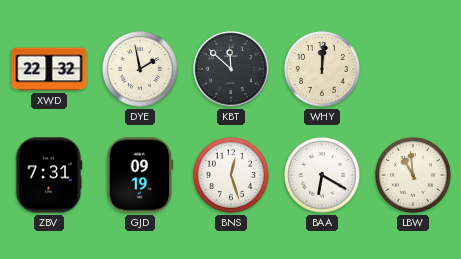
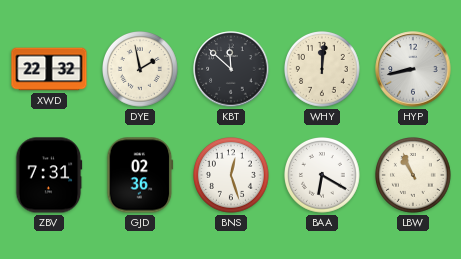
HYP: none -> 8:43
GJD: 09:19 -> 02:36
LBW: 10:59 -> 10:56
